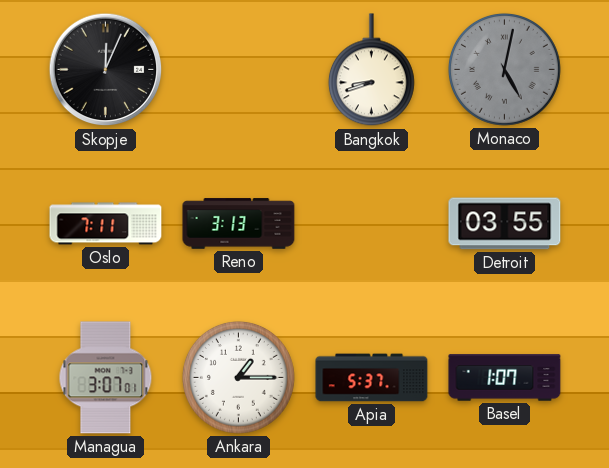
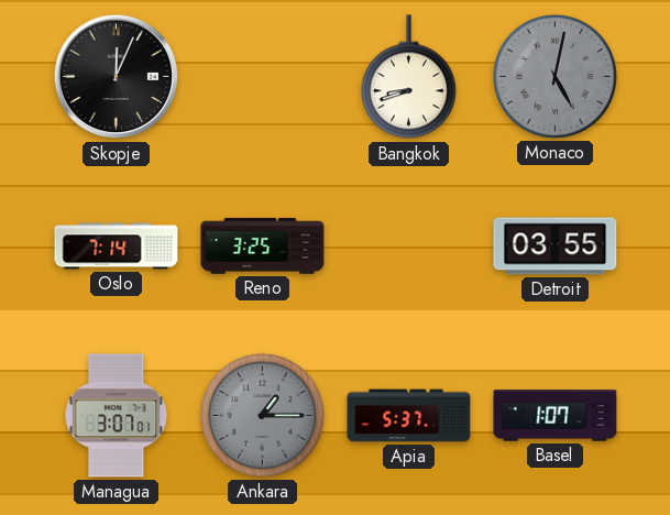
Oslo: 7:11 -> 7:14
Reno: 3:13 -> 3:25
Ankara dial: white -> grey
